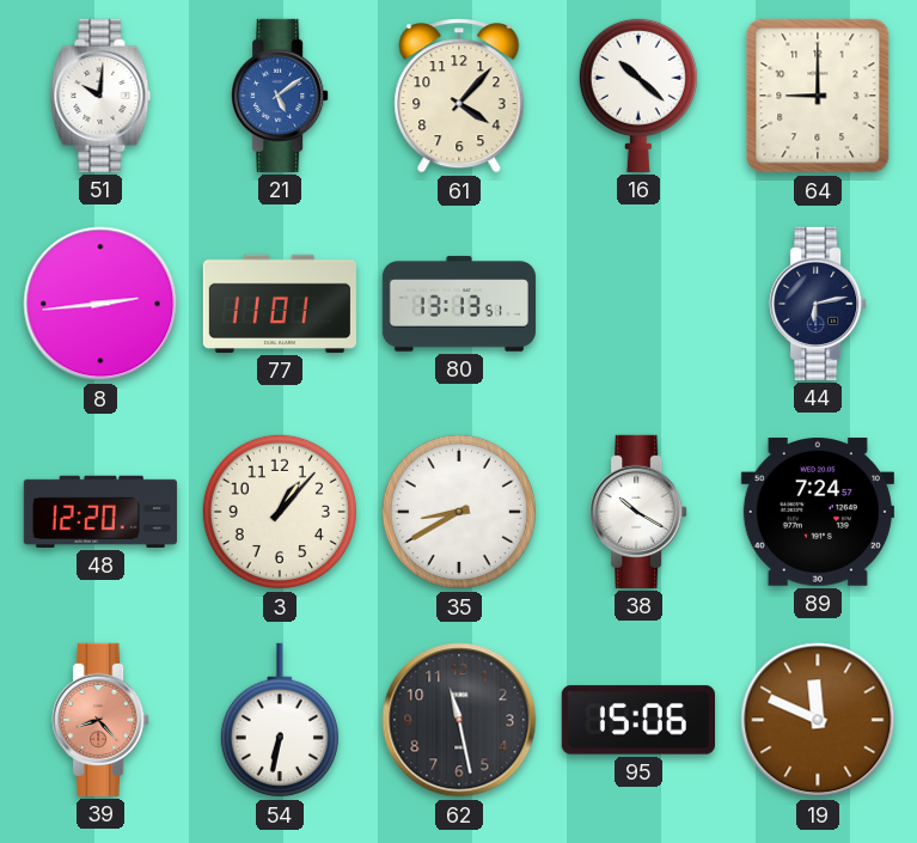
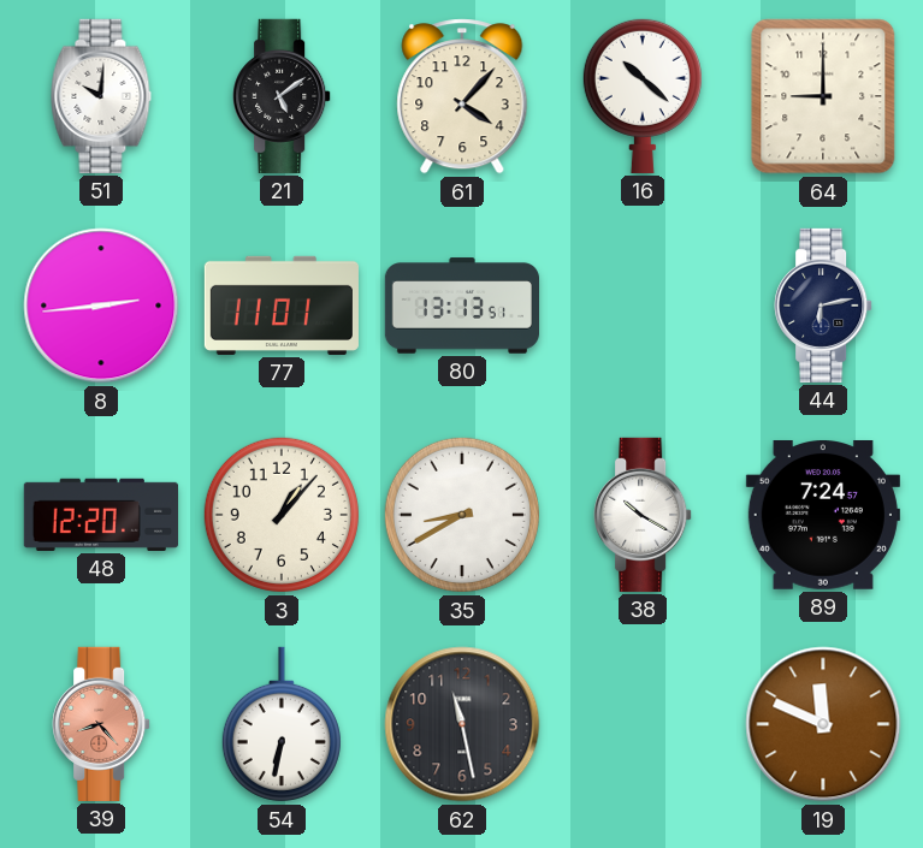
21 dial: blue -> black
95: 15:06 -> none
